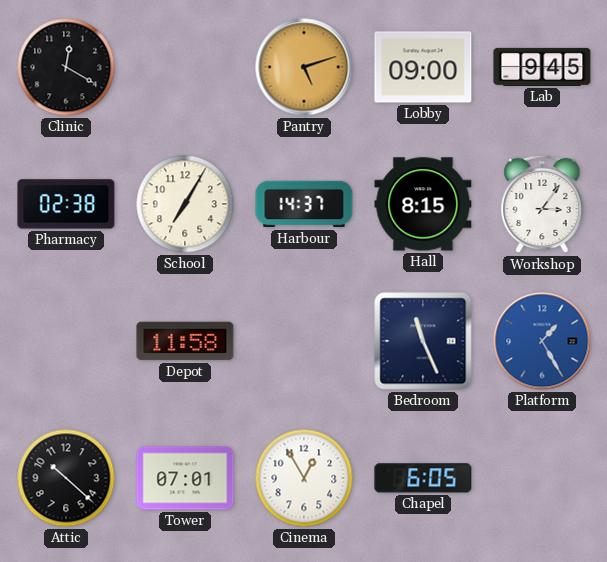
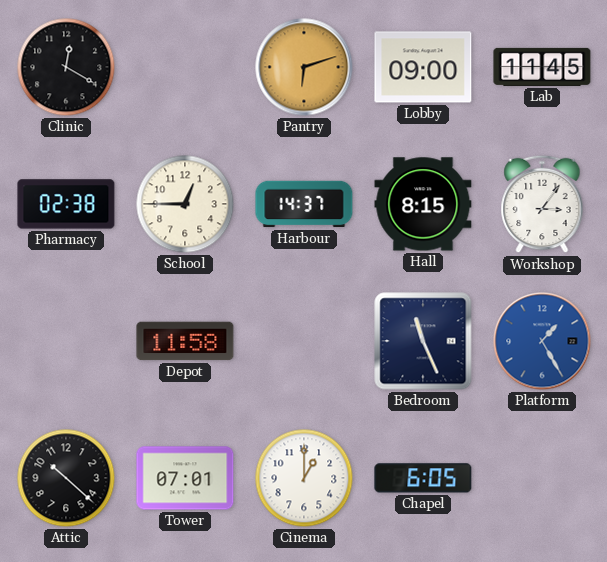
Pantry: 5:12 -> 6:12
Lab: 9:45 -> 11:45
School: 7:05 -> 12:45
Cinema: 12:55 -> 1:00
